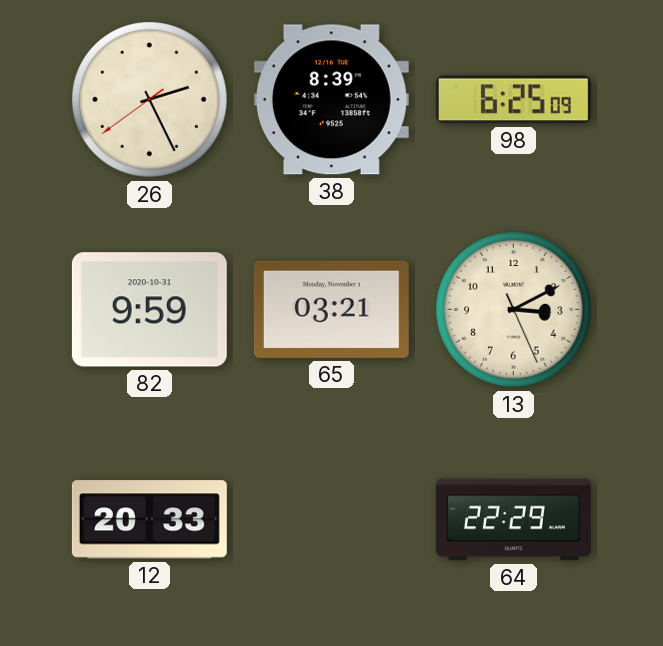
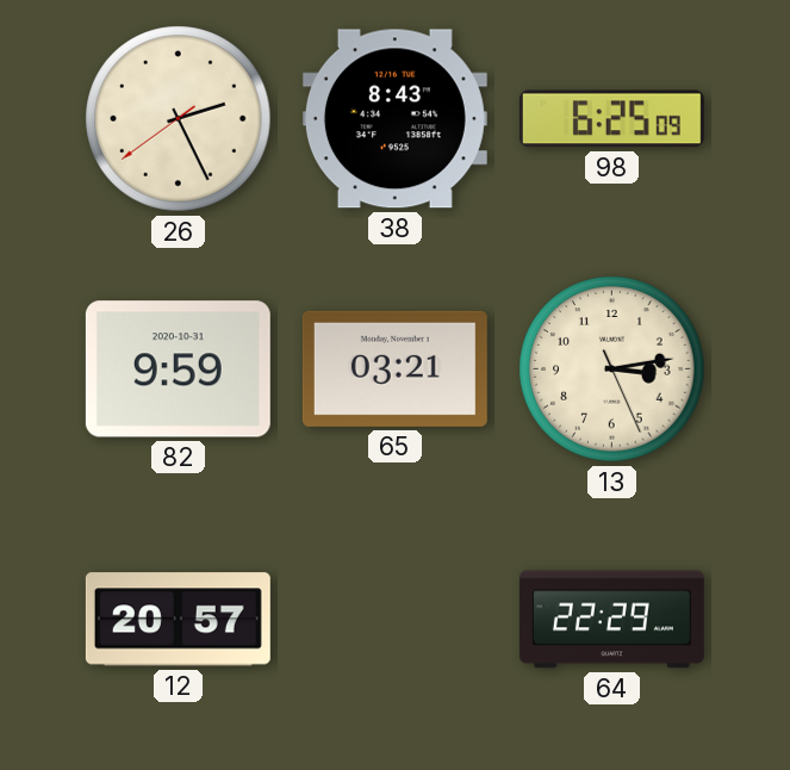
38: 8:39 -> 8:43
13: 3:10 -> 3:13
12: 20:33 -> 20:57
